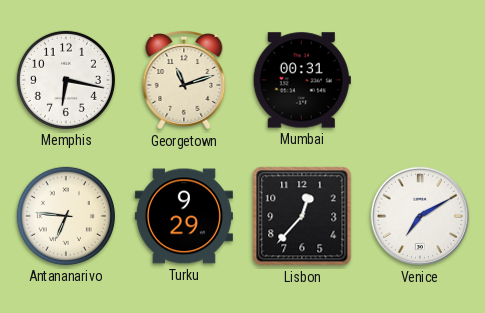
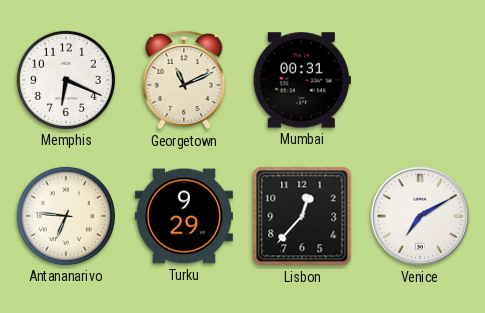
Memphis: 6:17 -> 6:19
Georgetown: 11:12 -> 11:11
